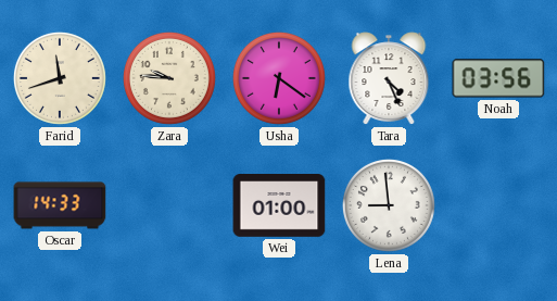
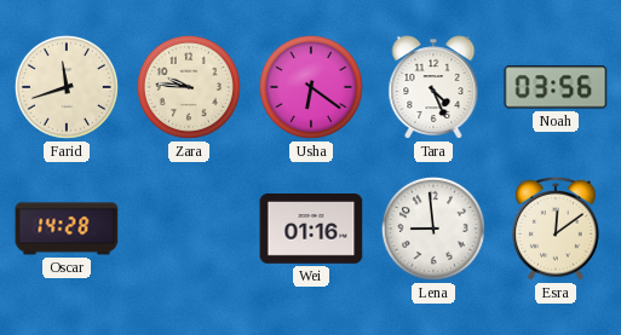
Oscar: 14:33 -> 14:28
Wei: 01:00 -> 01:16
Esra: none -> 12:09
